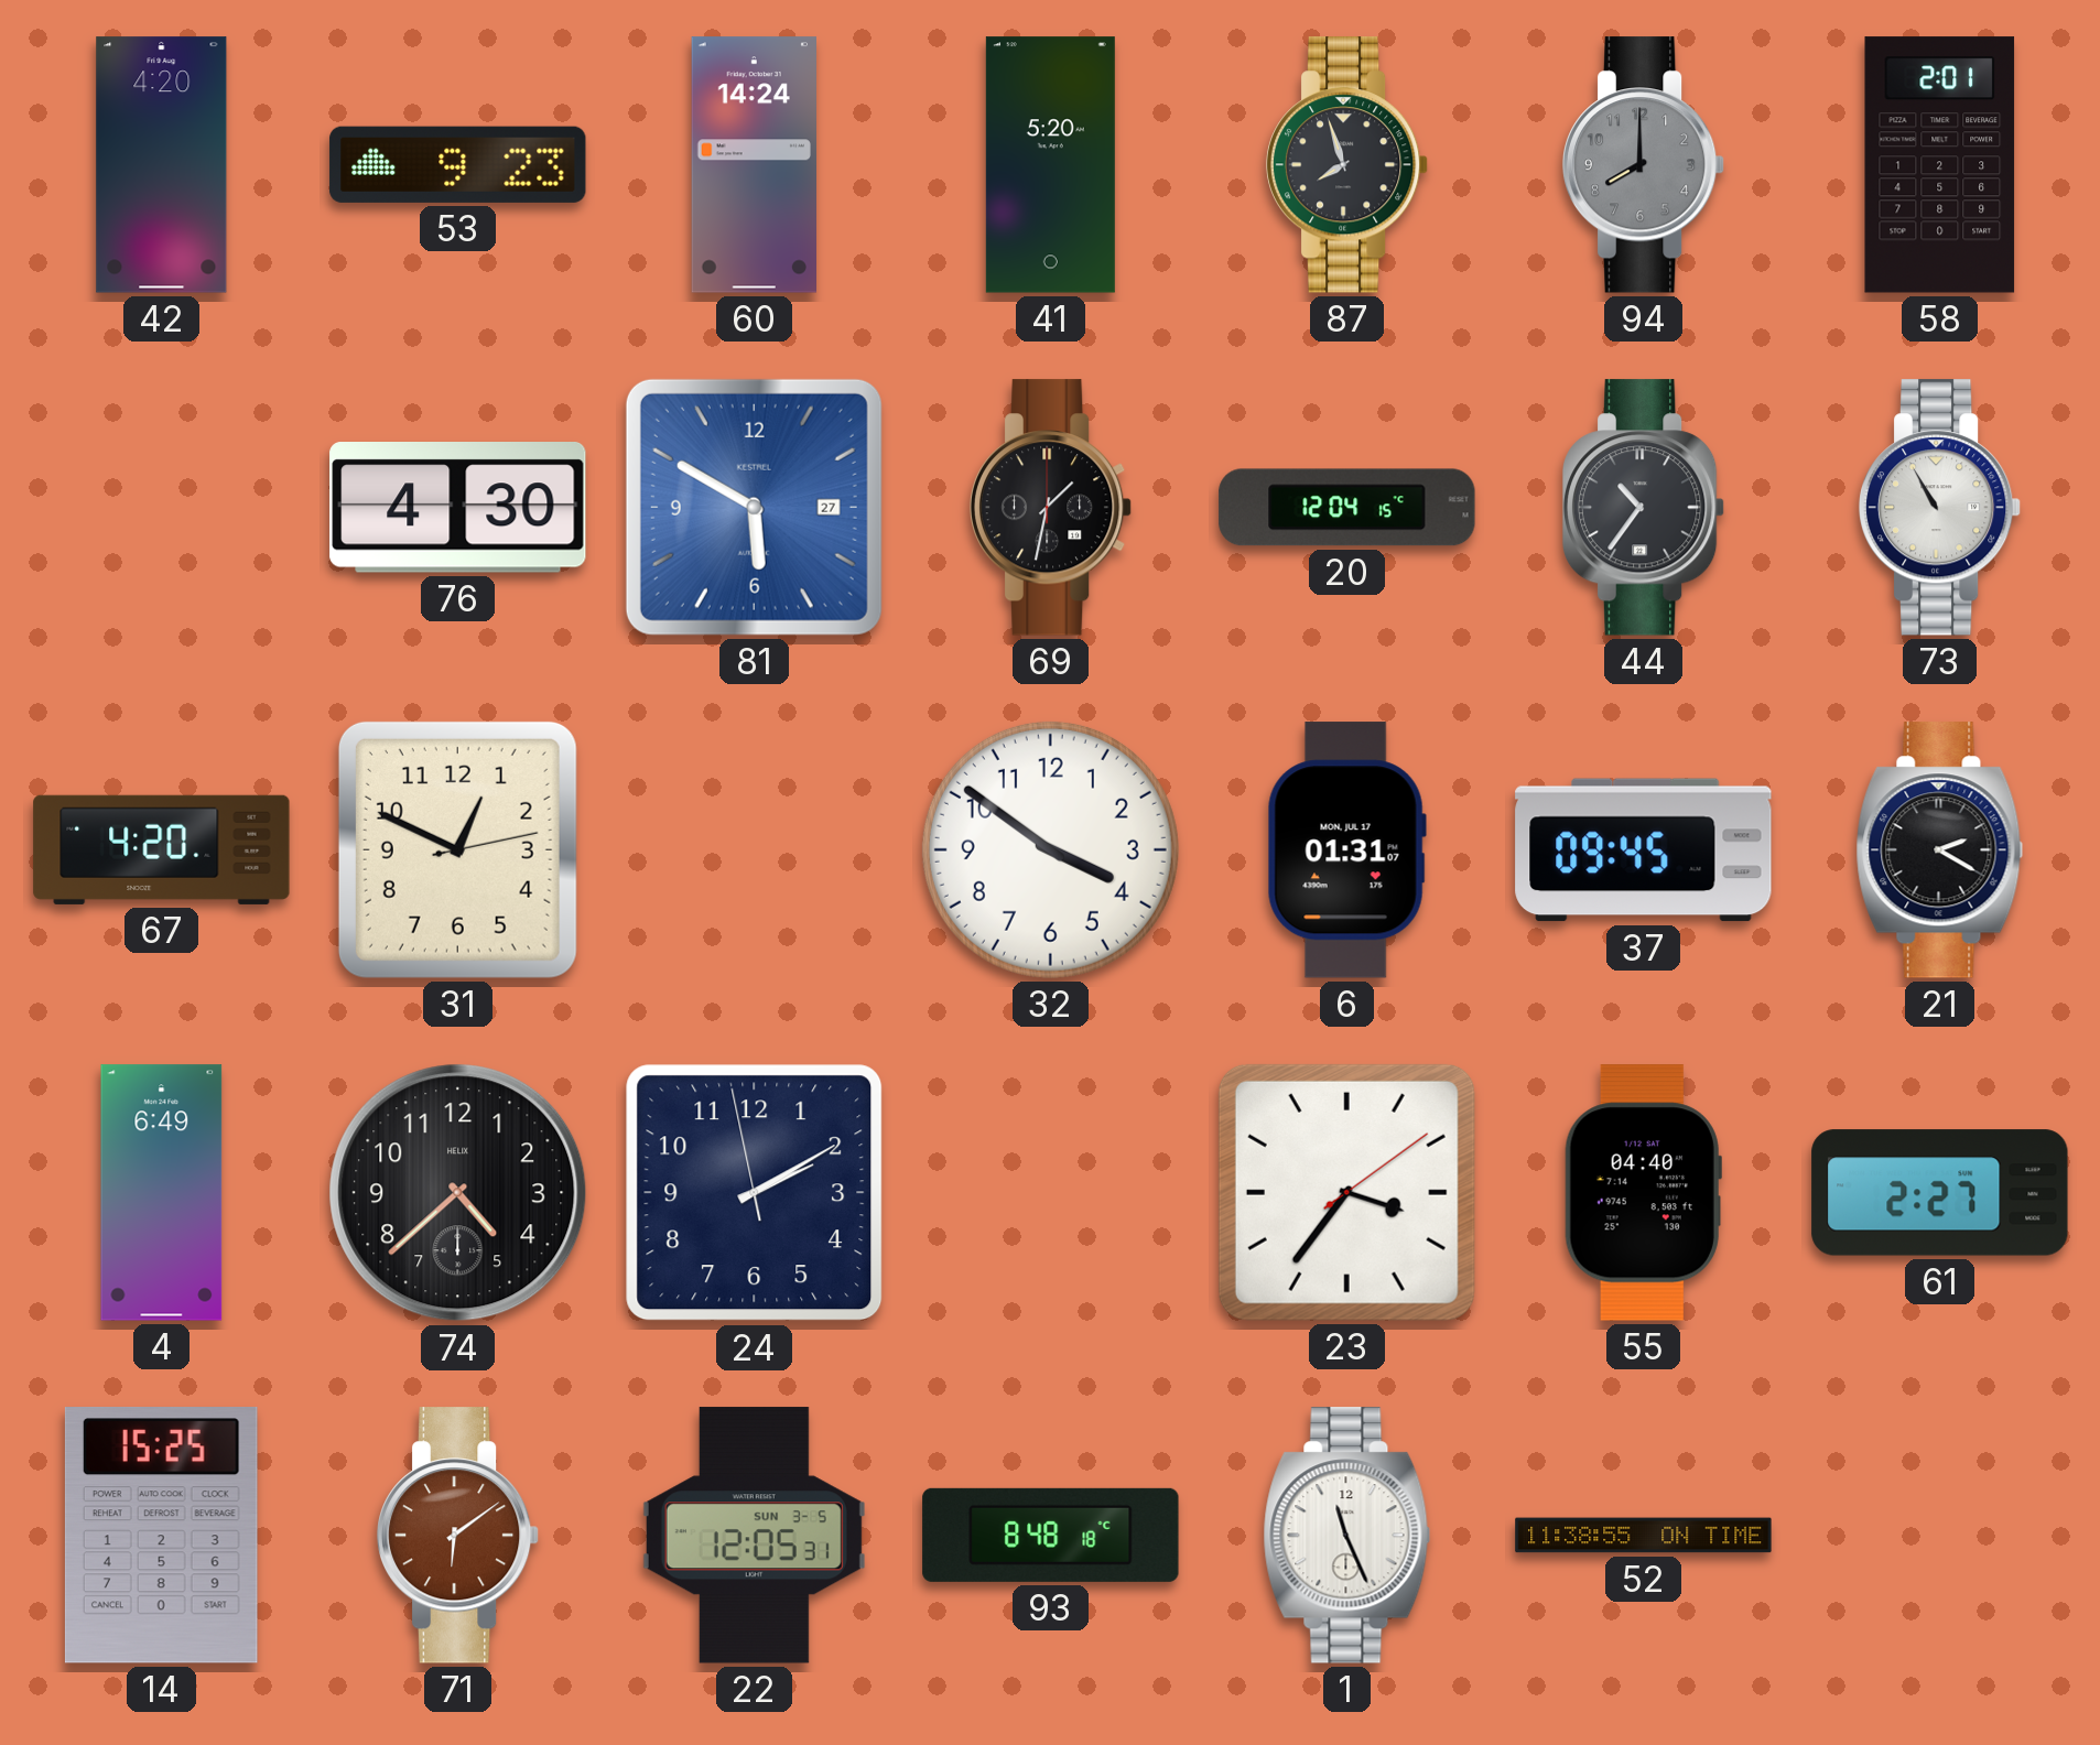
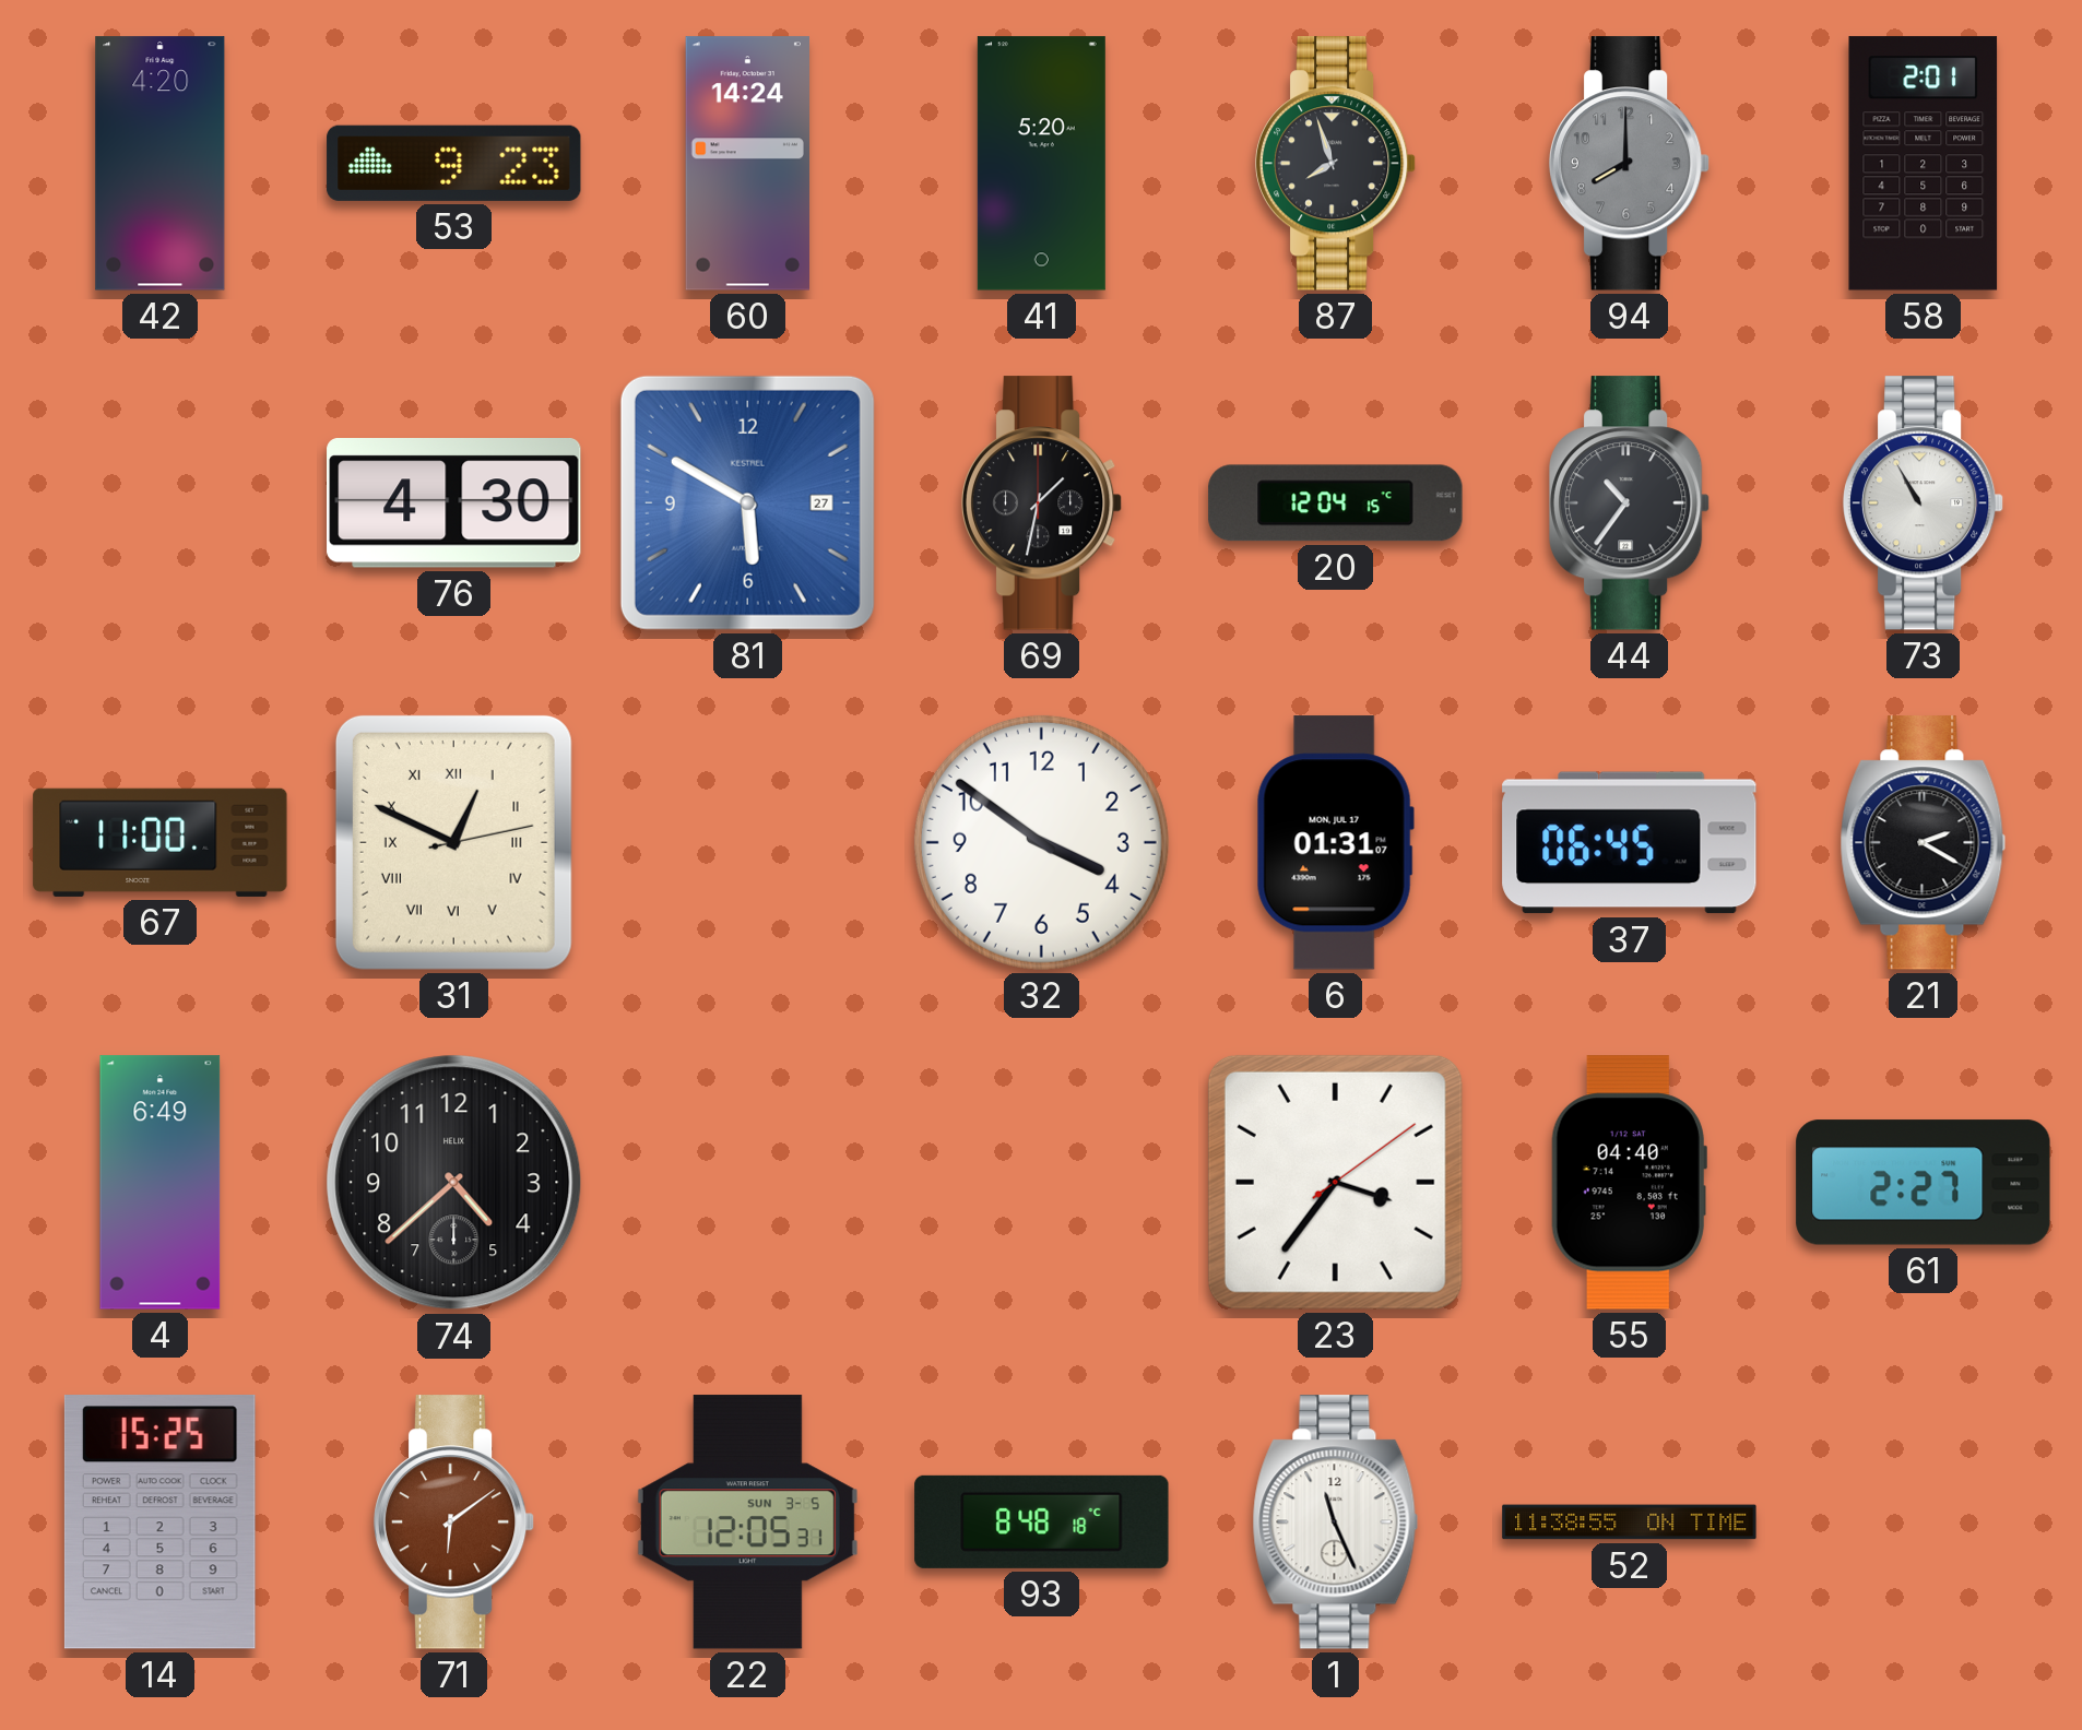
67: 4:20 -> 11:00
31 numerals: Arabic -> Roman
37: 09:45 -> 06:45
24: 2:09 -> none
